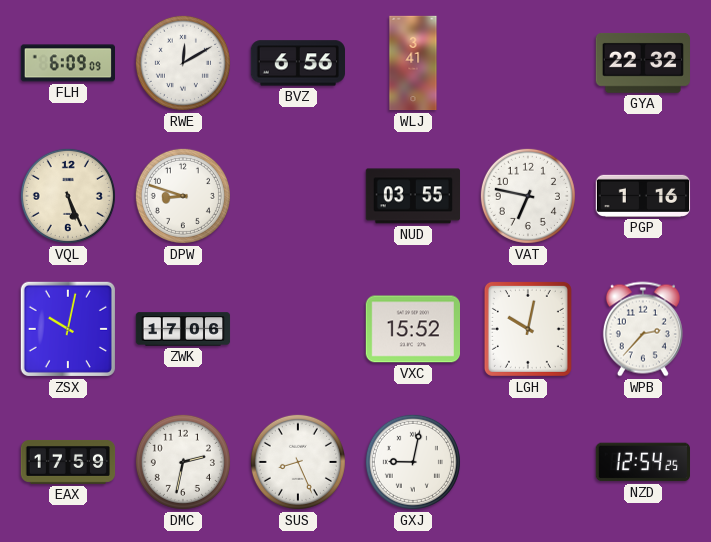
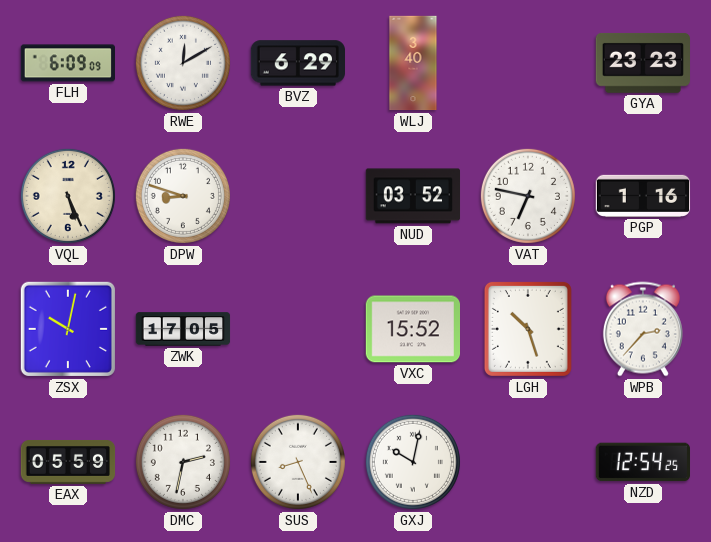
BVZ: 6:56 -> 6:29
WLJ: 3:41 -> 3:40
GYA: 22:32 -> 23:23
NUD: 03:55 -> 03:52
ZWK: 17:06 -> 17:05
LGH: 10:02 -> 10:27
EAX: 17:59 -> 05:59
GXJ: 9:02 -> 10:02
